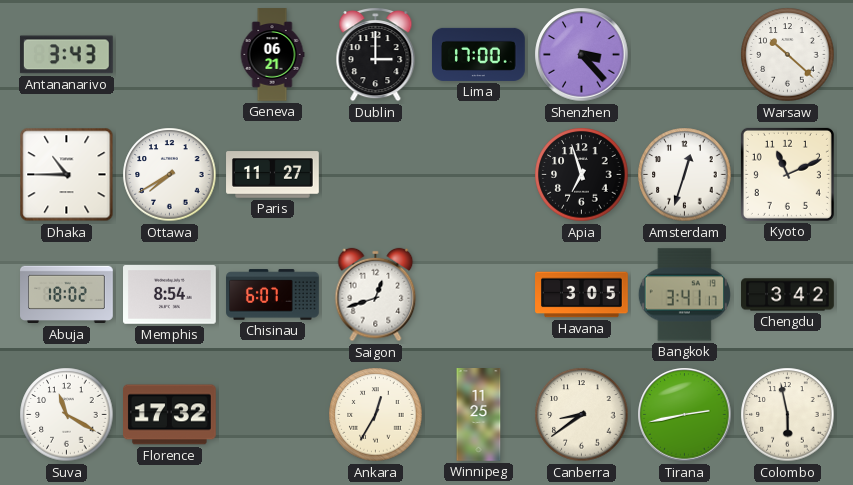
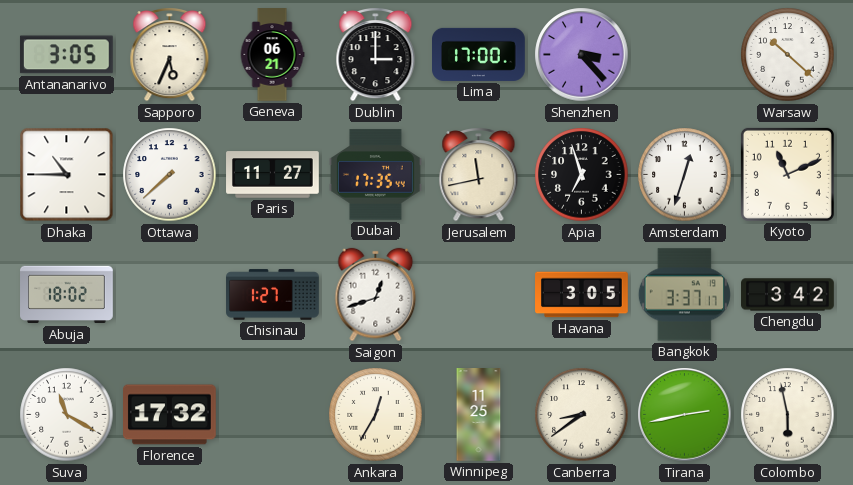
Antananarivo: 3:43 -> 3:05
Sapporo: none -> 5:34
Ottawa: 7:40 -> 7:38
Dubai: none -> 17:35
Jerusalem: none -> 11:43
Memphis: 8:54 -> none
Chisinau: 6:07 -> 1:27
Bangkok: 3:41 -> 3:37
